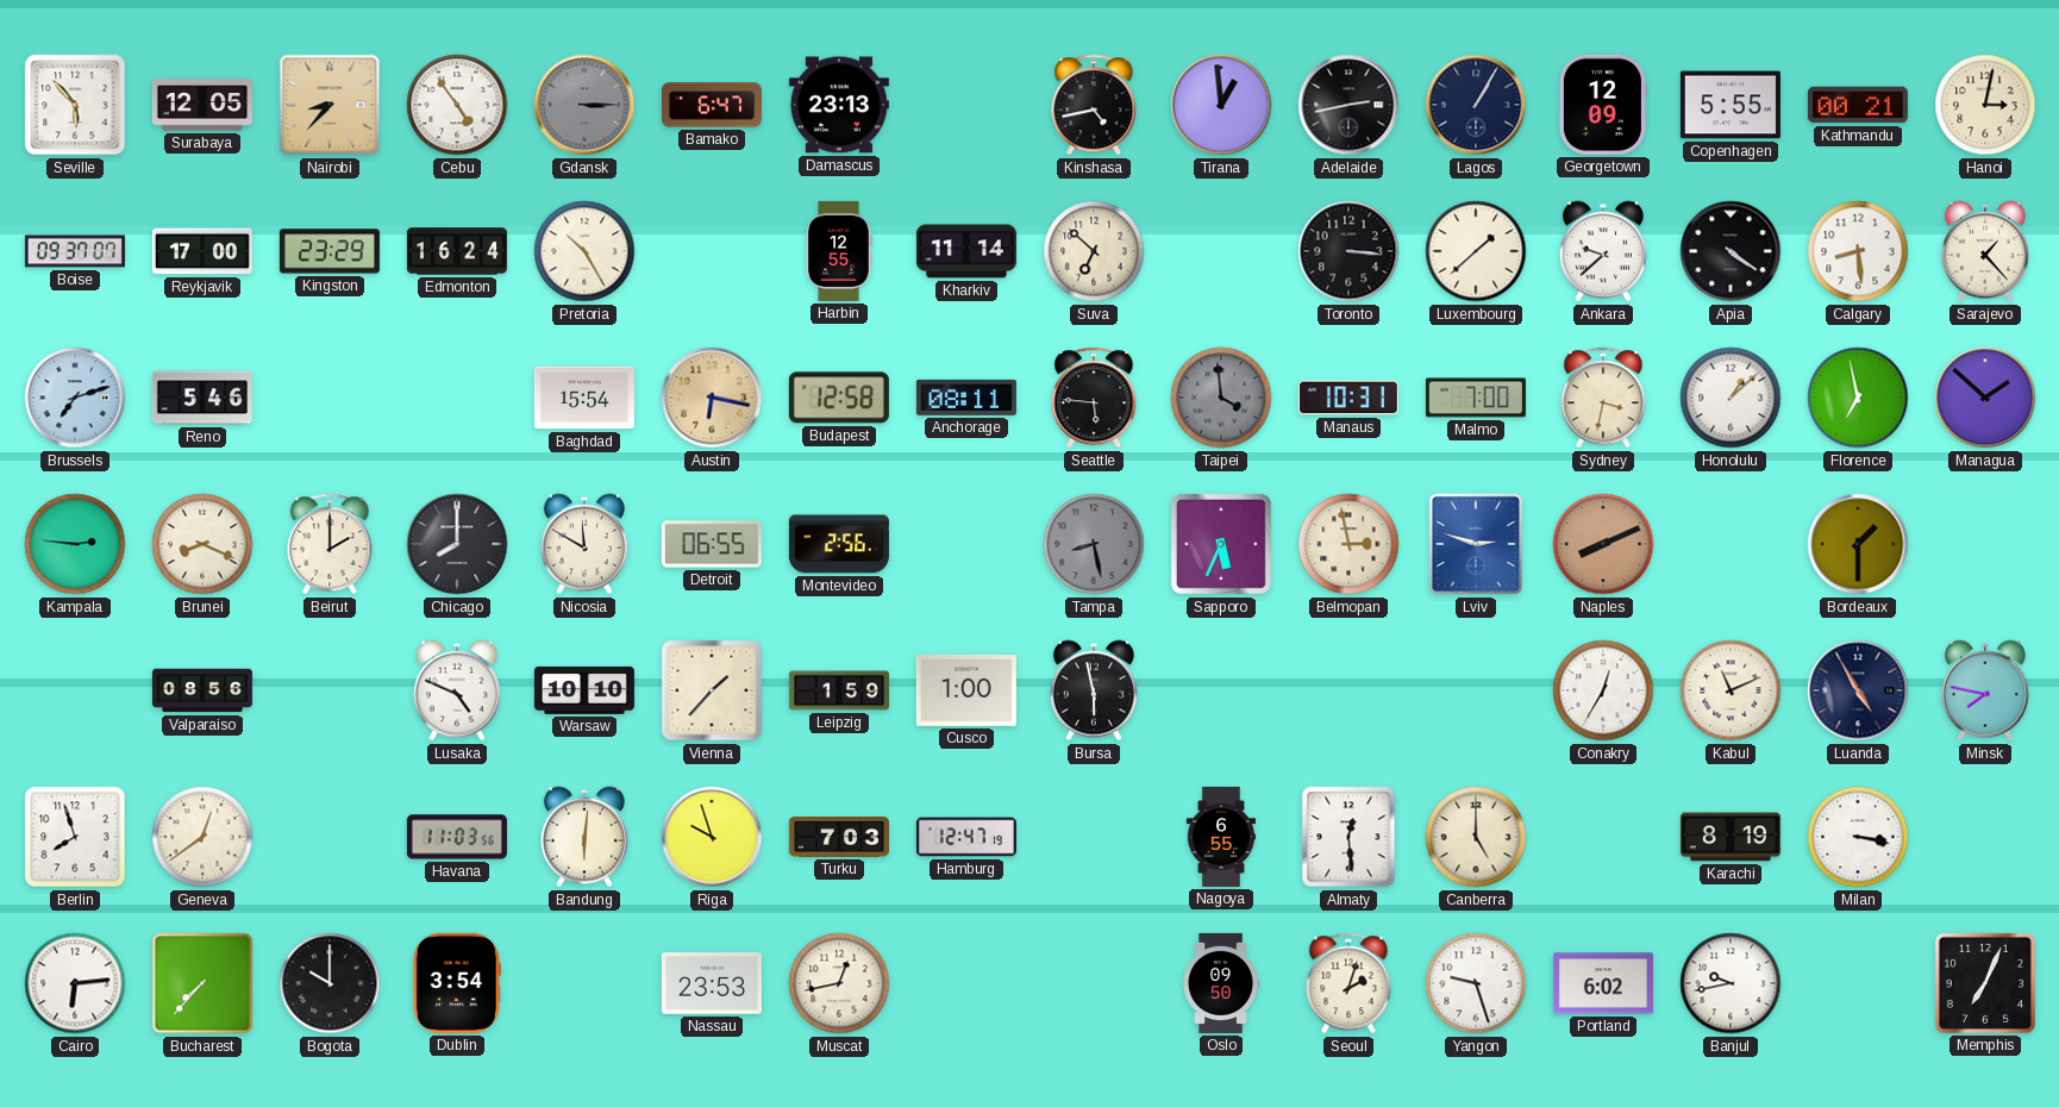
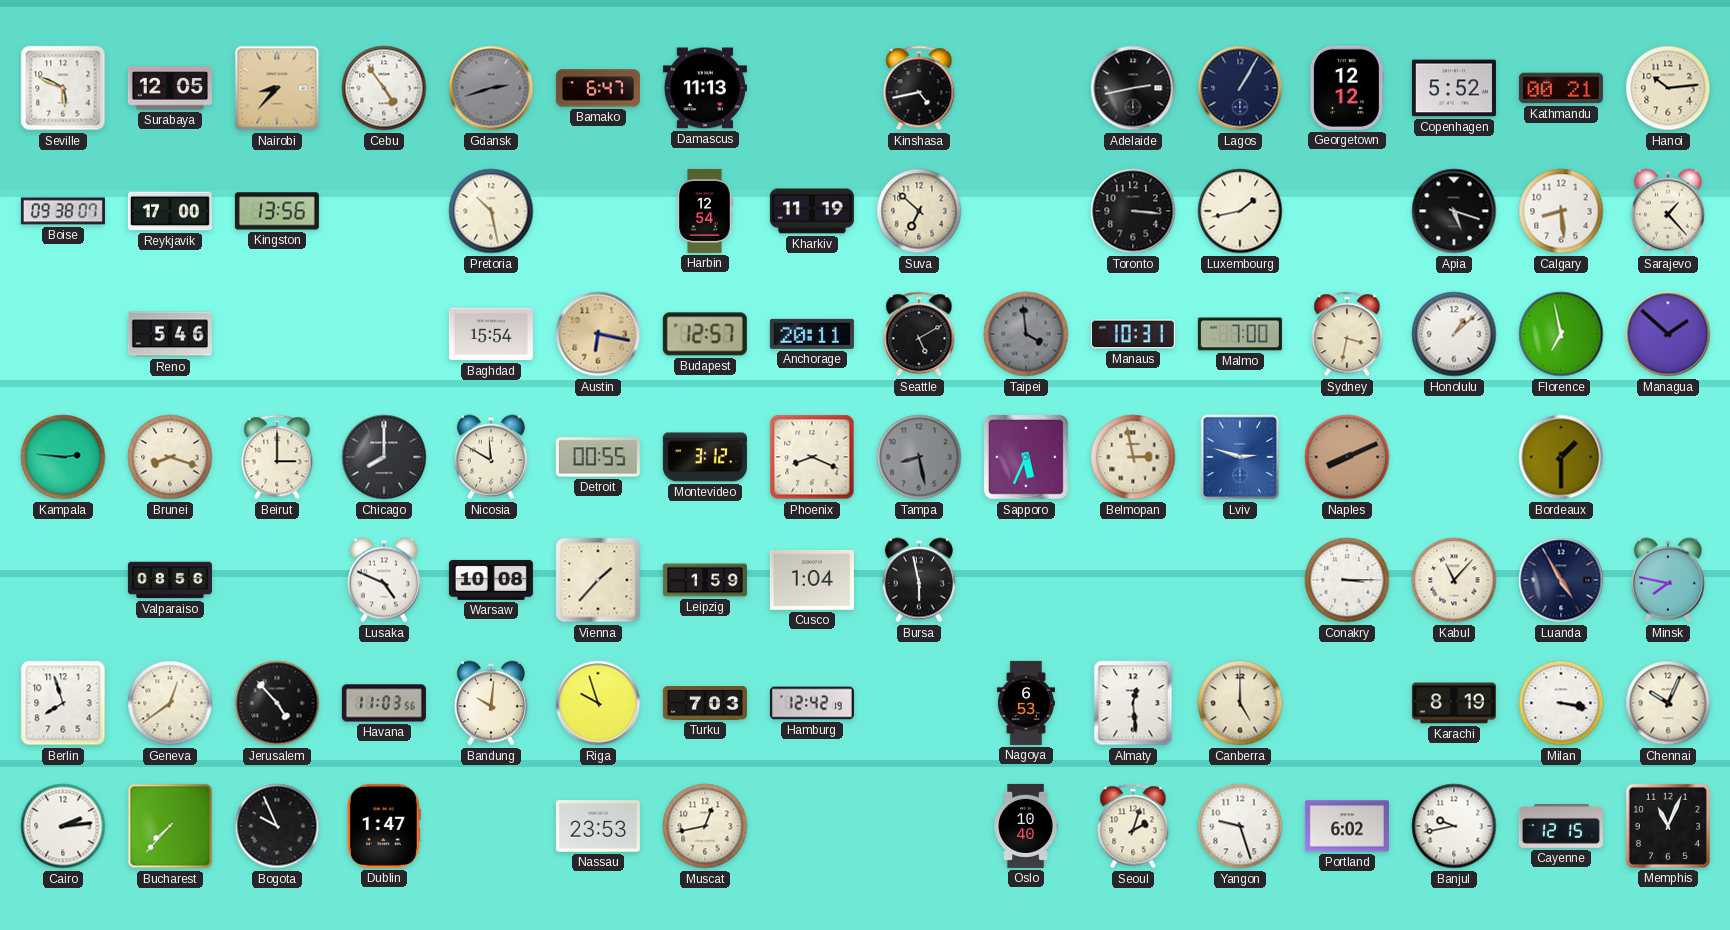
Seville: 5:53 -> 5:49
Gdansk: 3:15 -> 2:42
Damascus: 23:13 -> 11:13
Tirana: 12:59 -> none
Georgetown: 12:09 -> 12:12
Copenhagen: 5:55 -> 5:52
Hanoi: 3:02 -> 10:14
Boise: 09:37 -> 09:38
Kingston: 23:29 -> 13:56
Edmonton: 16:24 -> none
Pretoria: 10:25 -> 10:28
Harbin: 12:55 -> 12:54
Kharkiv: 11:14 -> 11:19
Luxembourg: 1:38 -> 1:43
Ankara: 9:38 -> none
Apia: 4:21 -> 5:18
Brussels: 7:12 -> none
Budapest: 12:58 -> 12:57
Anchorage: 08:11 -> 20:11
Seattle: 5:46 -> 5:10
Brunei: 8:19 -> 8:18
Beirut: 2:00 -> 3:00
Detroit: 06:55 -> 00:55
Montevideo: 2:56 -> 3:12
Phoenix: none -> 8:19
Warsaw: 10:10 -> 10:08
Cusco: 1:00 -> 1:04
Conakry: 12:35 -> 3:15
Kabul: 11:11 -> 11:07
Jerusalem: none -> 4:53
Bandung: 6:01 -> 10:01
Hamburg: 12:47 -> 12:42
Nagoya: 6:55 -> 6:53
Chennai: none -> 10:04
Cairo: 6:14 -> 2:14
Bogota: 10:00 -> 9:56
Dublin: 3:54 -> 1:47
Oslo: 09:50 -> 10:40
Cayenne: none -> 12:15
Memphis: 7:04 -> 11:04
